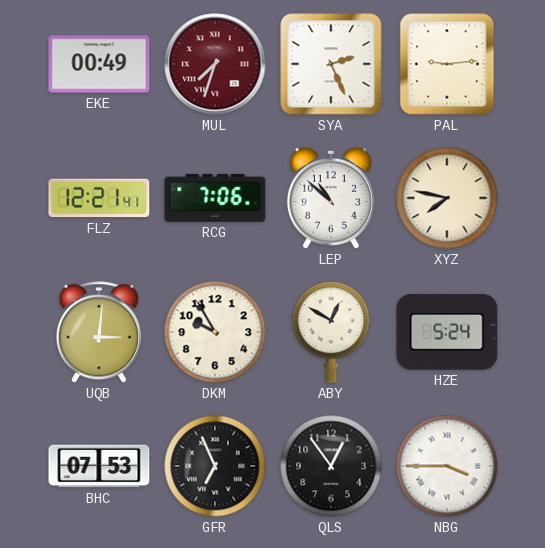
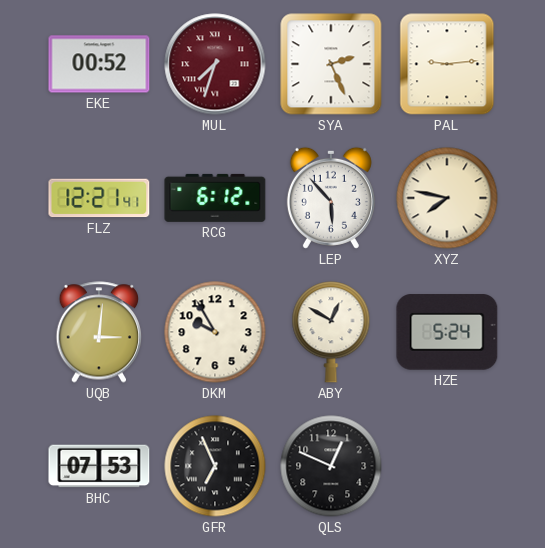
EKE: 00:49 -> 00:52
RCG: 7:06 -> 6:12
LEP: 10:52 -> 5:53
QLS: 12:54 -> 12:49
NBG: 3:45 -> none
